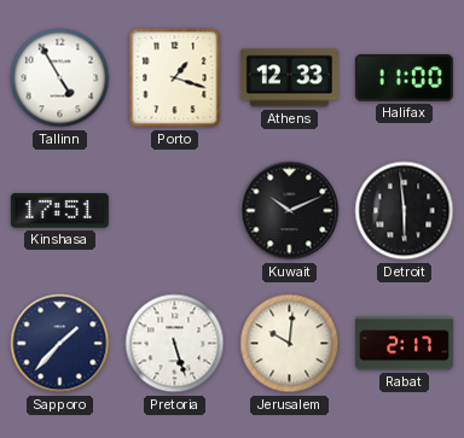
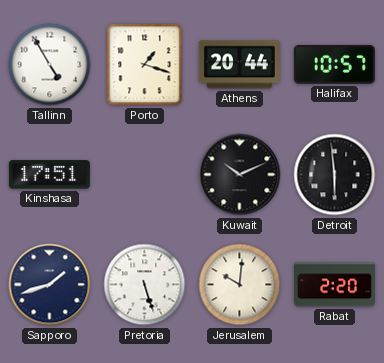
Athens: 12:33 -> 20:44
Halifax: 11:00 -> 10:57
Sapporo: 1:37 -> 1:42
Rabat: 2:17 -> 2:20
